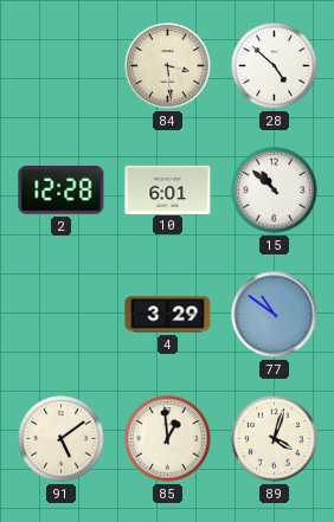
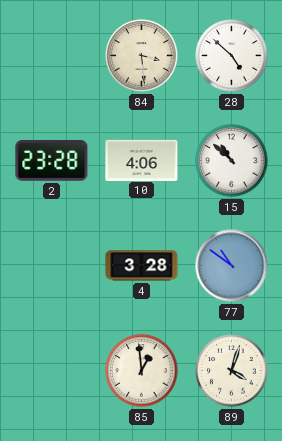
2: 12:28 -> 23:28
10: 6:01 -> 4:06
4: 3:29 -> 3:28
91: 5:09 -> none
